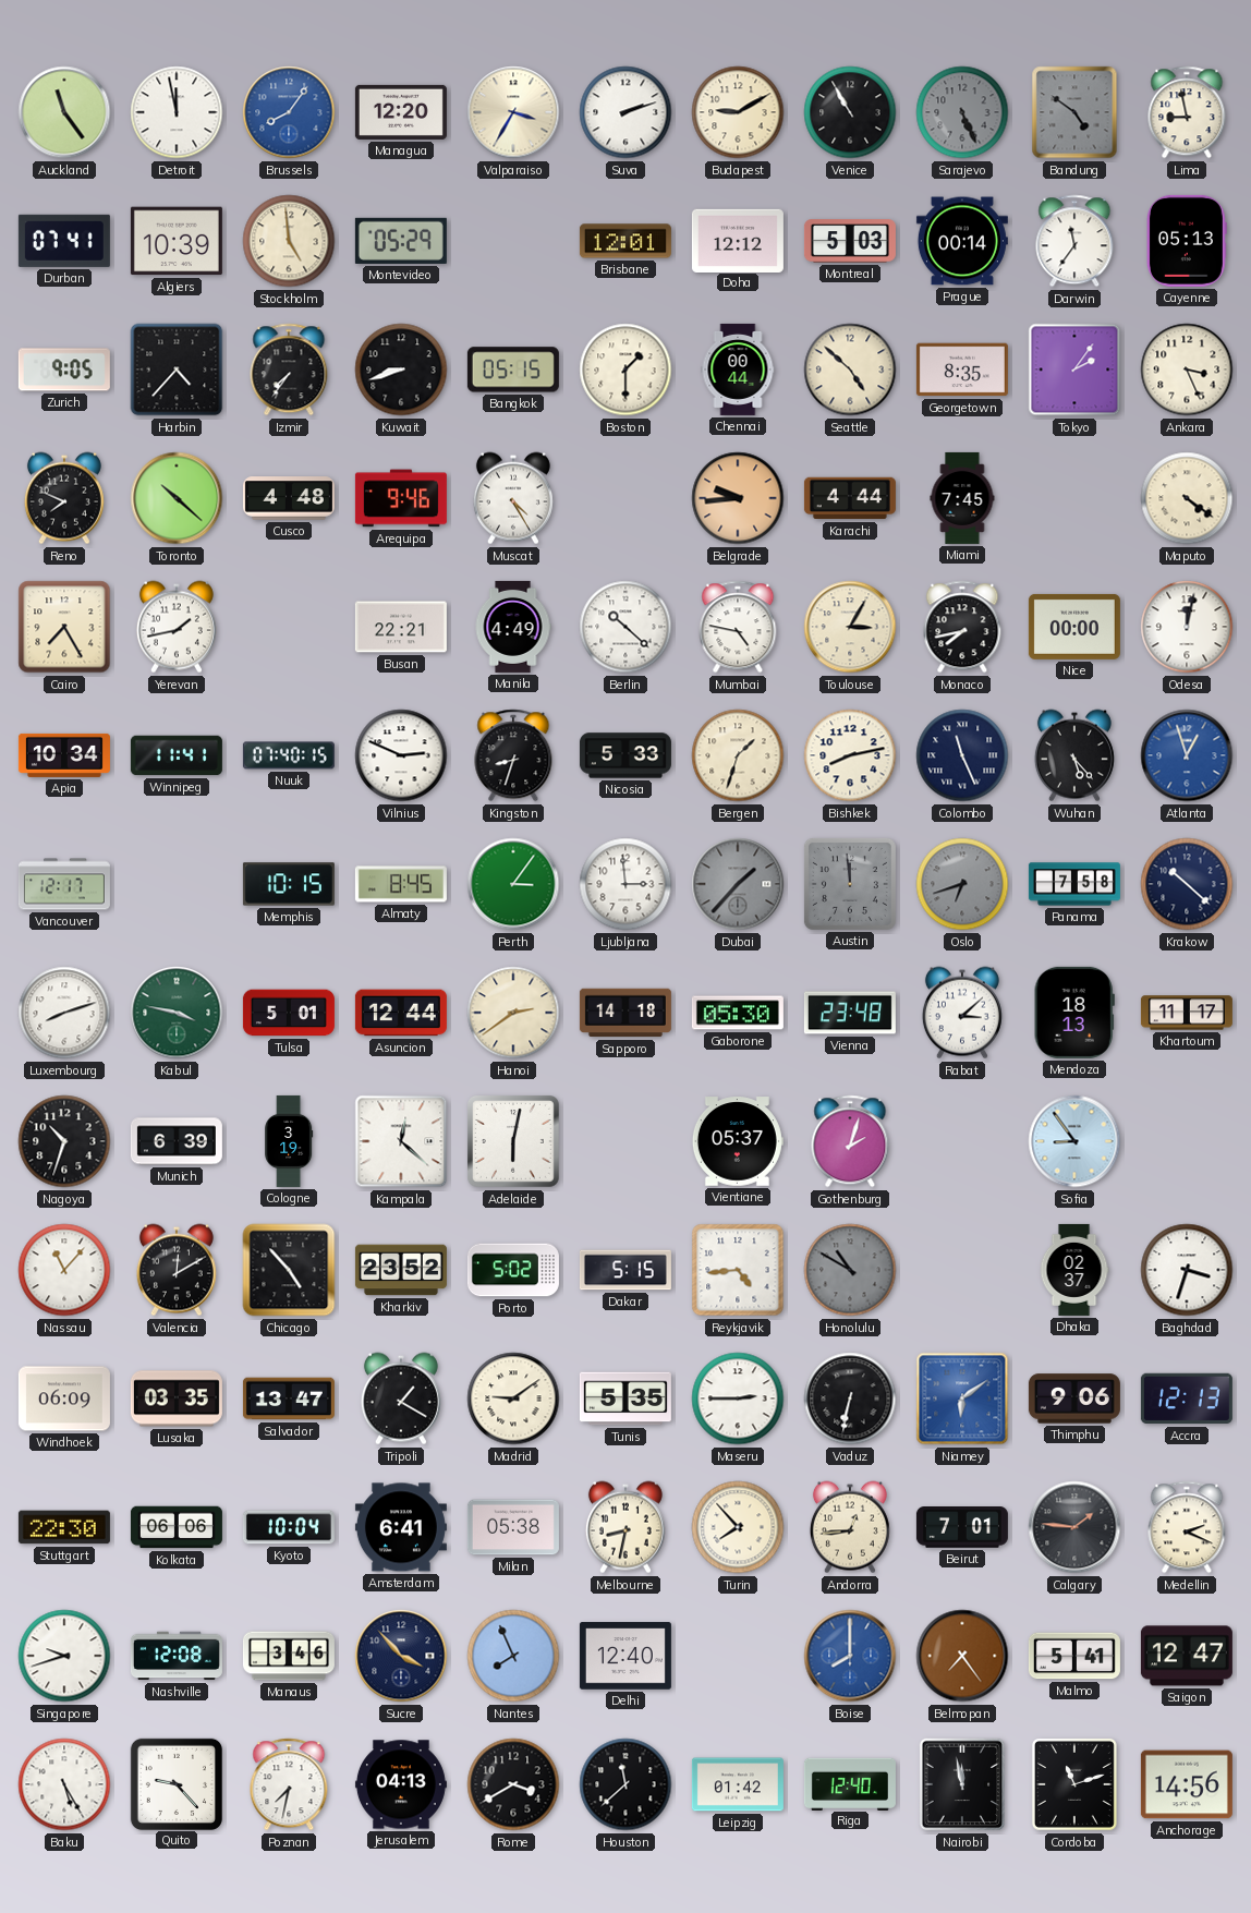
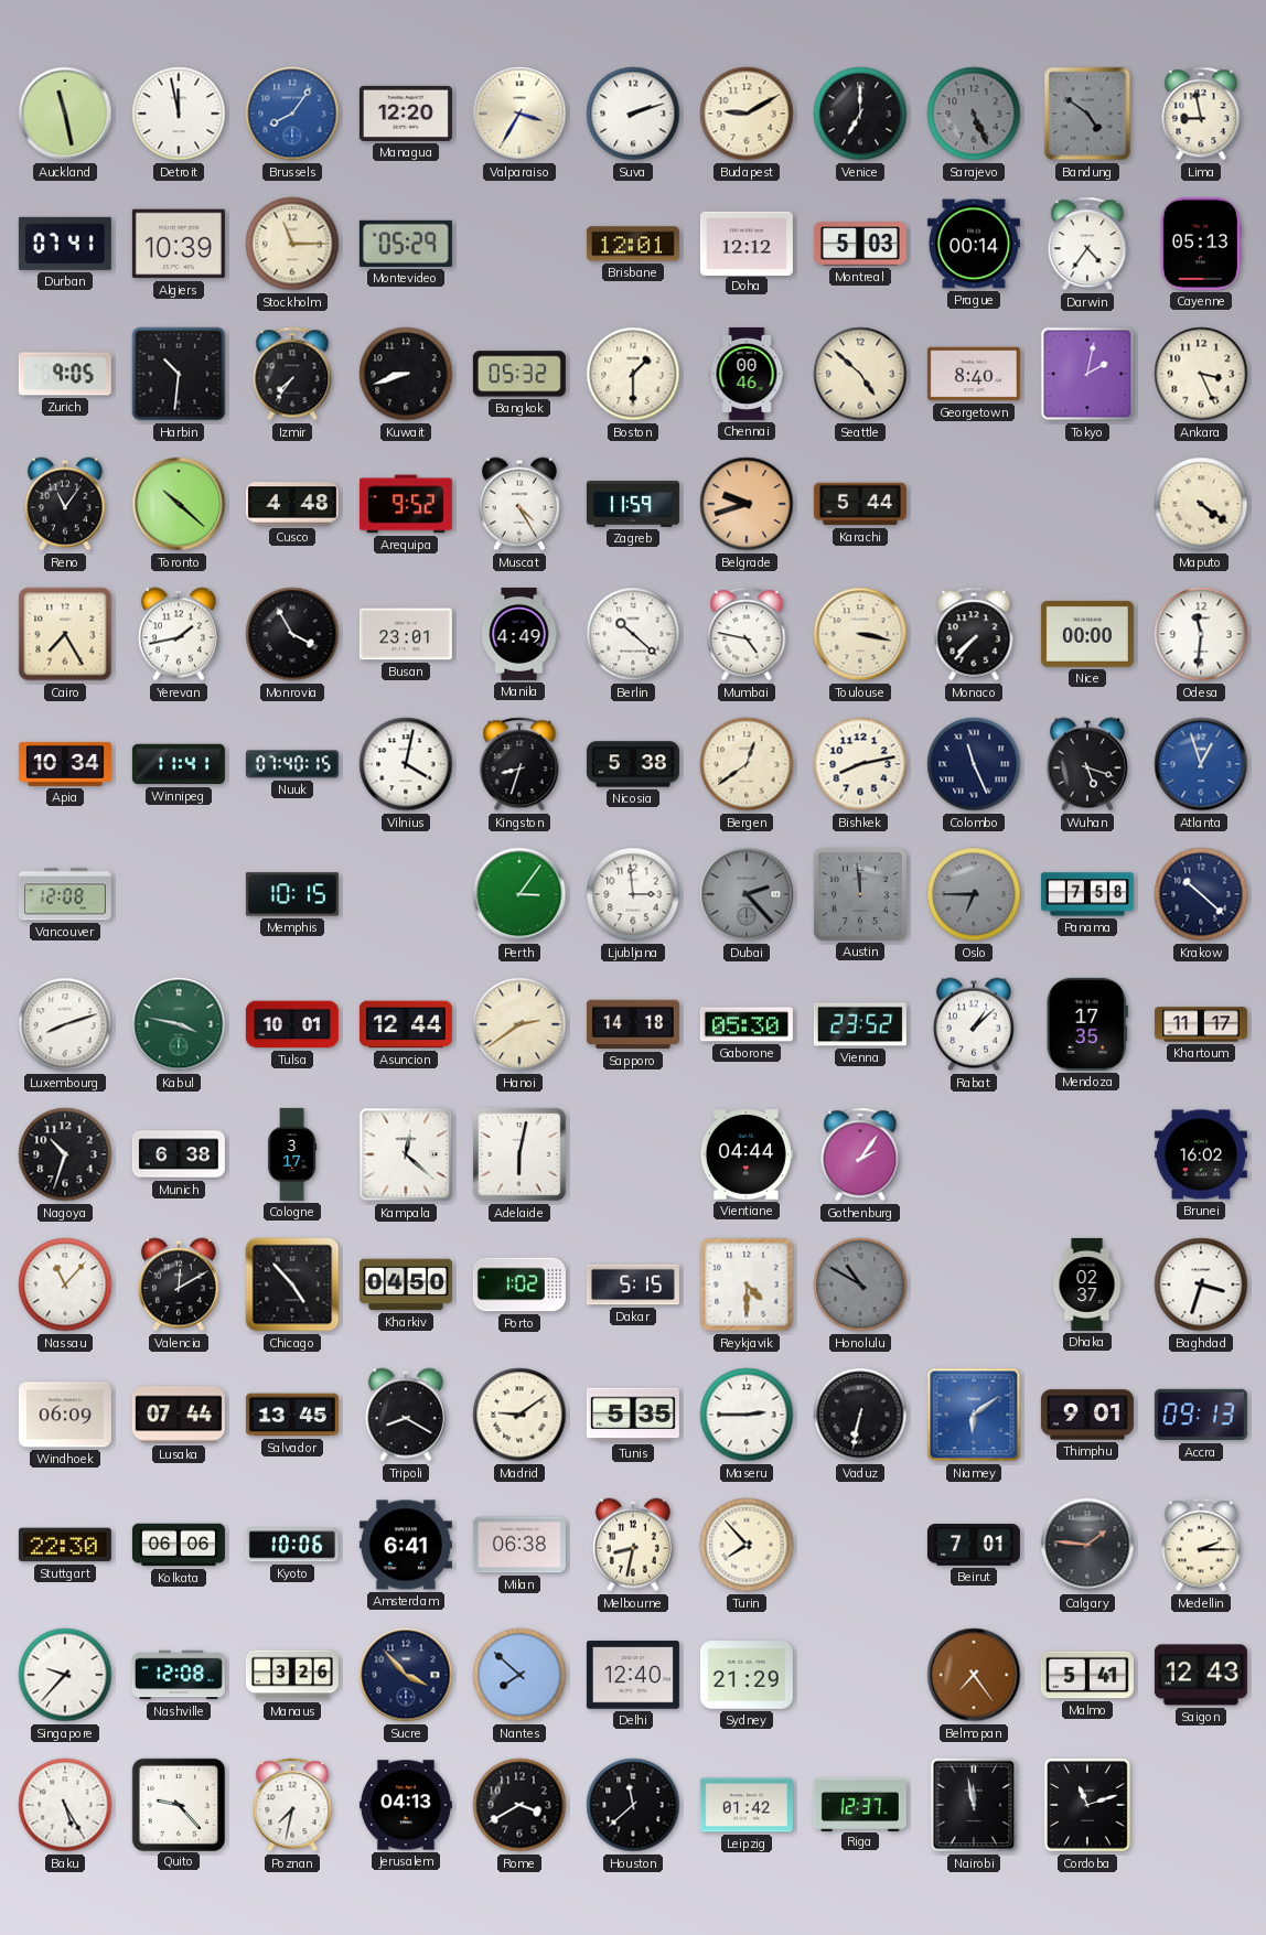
Auckland: 11:24 -> 11:28
Venice: 10:55 -> 7:00
Stockholm: 4:59 -> 11:15
Darwin: 11:36 -> 4:36
Harbin: 4:37 -> 10:31
Bangkok: 05:15 -> 05:32
Chennai: 00:44 -> 00:46
Georgetown: 8:35 -> 8:40
Tokyo: 2:06 -> 2:02
Reno: 7:49 -> 11:06
Arequipa: 9:46 -> 9:52
Zagreb: none -> 11:59
Belgrade: 9:44 -> 9:42
Karachi: 4:44 -> 5:44
Miami: 7:45 -> none
Monrovia: none -> 3:55
Busan: 22:21 -> 23:01
Toulouse: 3:05 -> 3:17
Monaco: 7:43 -> 7:37
Odesa: 12:02 -> 11:31
Vilnius: 2:49 -> 4:02
Nicosia: 5:33 -> 5:38
Bergen: 1:33 -> 12:39
Wuhan: 5:23 -> 5:18
Vancouver: 12:17 -> 12:08
Almaty: 8:45 -> none
Dubai: 1:37 -> 2:23
Oslo: 6:42 -> 6:45
Tulsa: 5:01 -> 10:01
Vienna: 23:48 -> 23:52
Rabat: 3:08 -> 1:08
Mendoza: 18:13 -> 17:35
Munich: 6:39 -> 6:38
Cologne: 3:19 -> 3:17
Vientiane: 05:37 -> 04:44
Gothenburg: 2:03 -> 2:06
Sofia: 8:54 -> none
Brunei: none -> 16:02
Kharkiv: 23:52 -> 04:50
Porto: 5:02 -> 1:02
Reykjavik: 4:44 -> 4:30
Lusaka: 03:35 -> 07:44
Salvador: 13:47 -> 13:45
Tripoli: 1:20 -> 8:20
Thimphu: 9:06 -> 9:01
Accra: 12:13 -> 09:13
Kyoto: 10:04 -> 10:06
Milan: 05:38 -> 06:38
Andorra: 12:44 -> none
Medellin: 2:19 -> 2:15
Singapore: 9:42 -> 9:37
Manaus: 3:46 -> 3:26
Nantes: 7:56 -> 7:52
Sydney: none -> 21:29
Boise: 8:00 -> none
Saigon: 12:47 -> 12:43
Riga: 12:40 -> 12:37
Anchorage: 14:56 -> none
